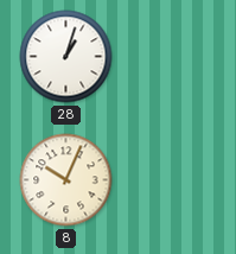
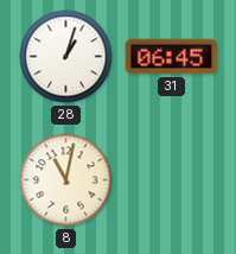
31: none -> 06:45
8: 10:04 -> 11:02
